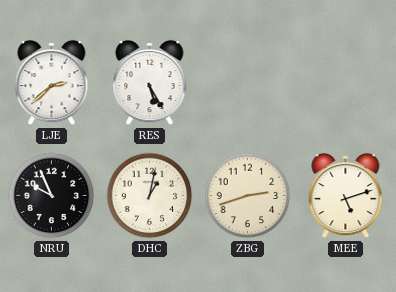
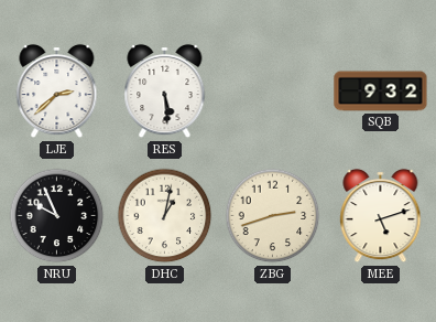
RES: 5:25 -> 5:29
SQB: none -> 9:32
